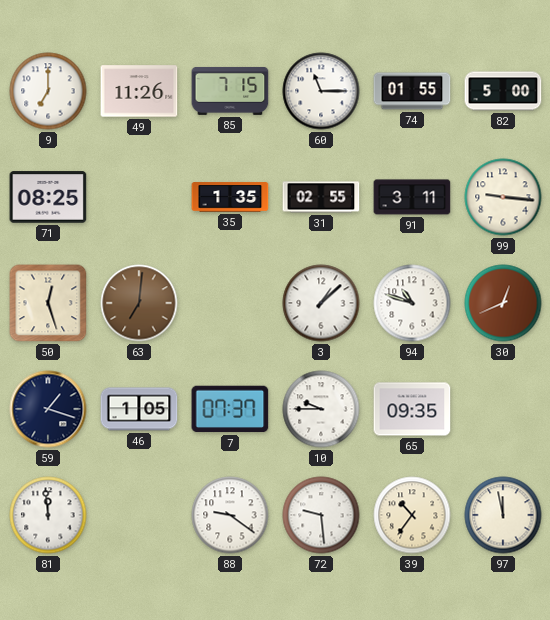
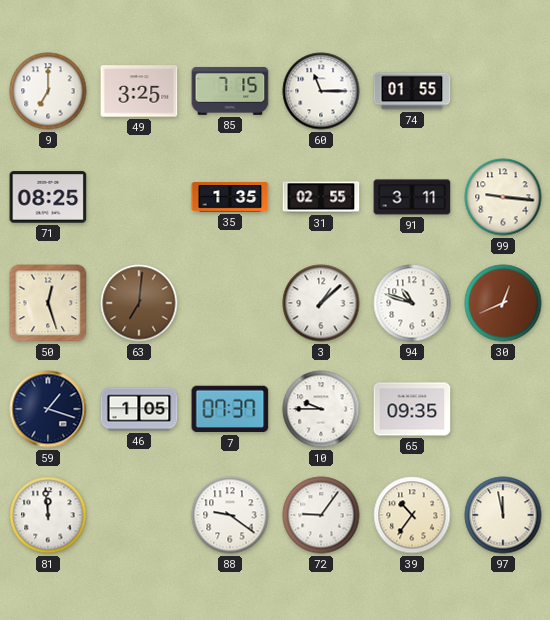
49: 11:26 -> 3:25
82: 5:00 -> none
72: 9:29 -> 9:06
